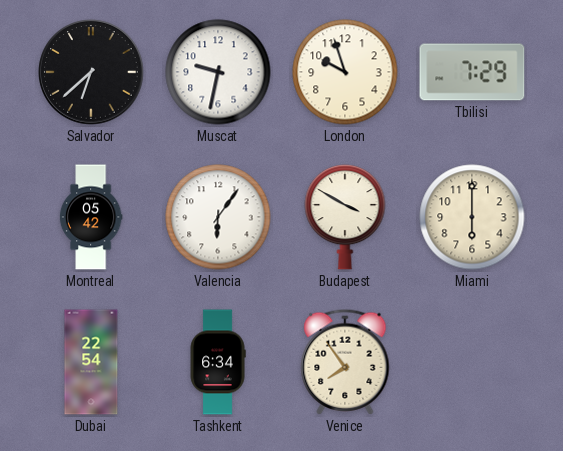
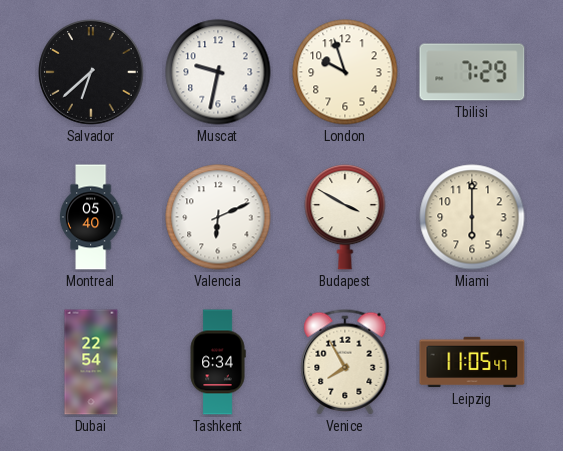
Montreal: 05:42 -> 05:40
Valencia: 6:06 -> 6:11
Venice: 7:54 -> 7:55
Leipzig: none -> 11:05
